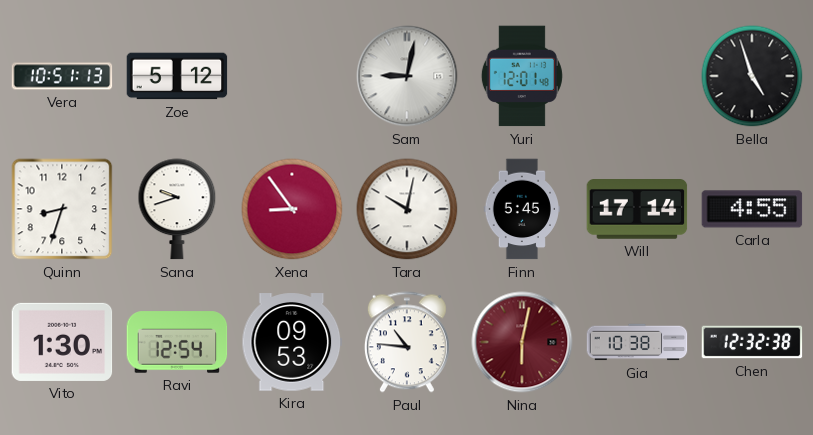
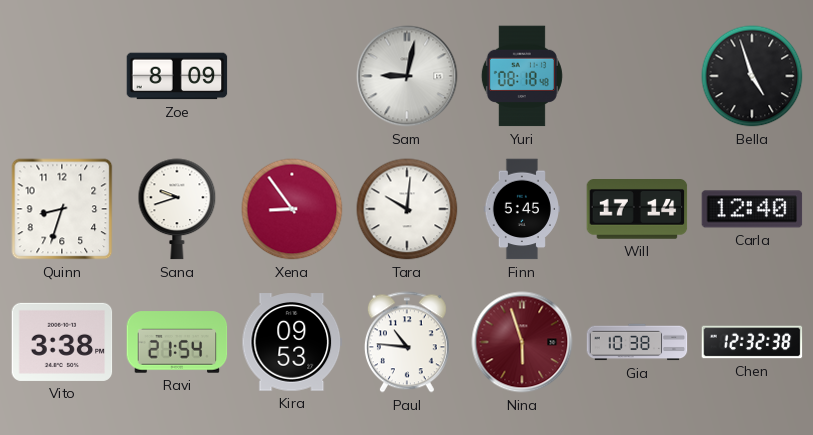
Vera: 10:51 -> none
Zoe: 5:12 -> 8:09
Yuri: 12:01 -> 08:18
Tara: 10:02 -> 10:01
Carla: 4:55 -> 12:40
Vito: 1:30 -> 3:38
Ravi: 12:54 -> 21:54
Nina: 6:02 -> 5:57
